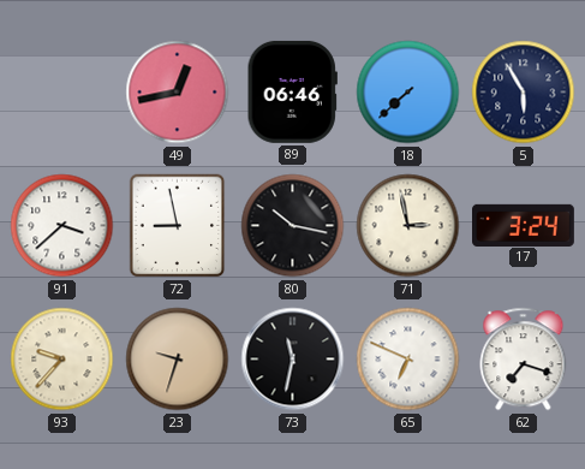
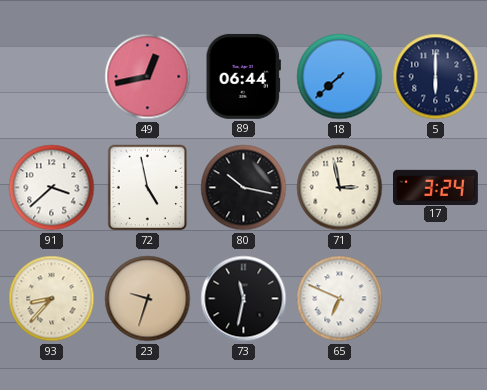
89: 06:46 -> 06:44
5: 5:55 -> 6:00
72: 8:58 -> 4:58
93: 9:37 -> 8:37
62: 7:18 -> none
